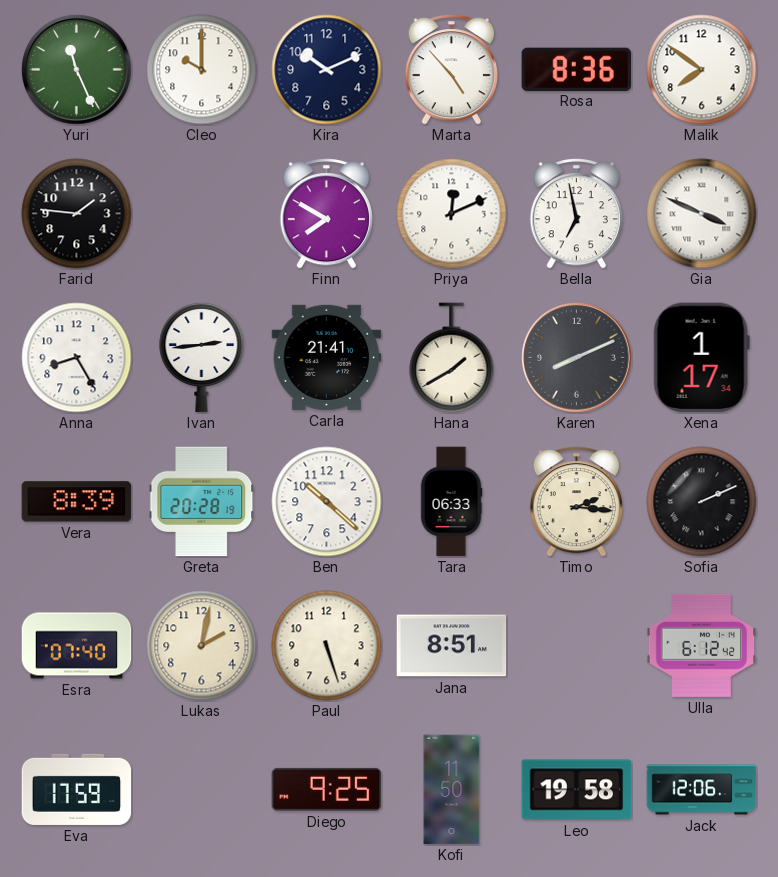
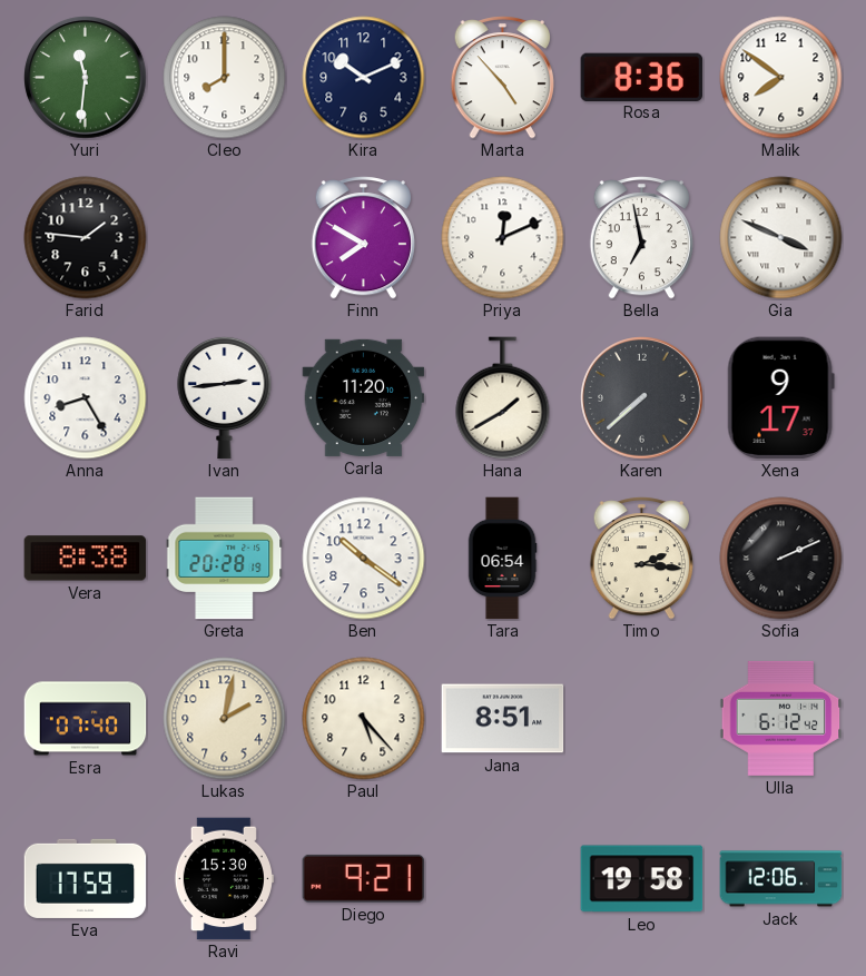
Yuri: 11:26 -> 11:31
Cleo: 10:00 -> 8:00
Carla: 21:41 -> 11:20
Karen: 8:11 -> 7:38
Xena: 1:17 -> 9:17
Vera: 8:39 -> 8:38
Ben: 10:22 -> 10:21
Tara: 06:33 -> 06:54
Paul: 5:27 -> 5:23
Ravi: none -> 15:30
Diego: 9:25 -> 9:21
Kofi: 11:50 -> none
